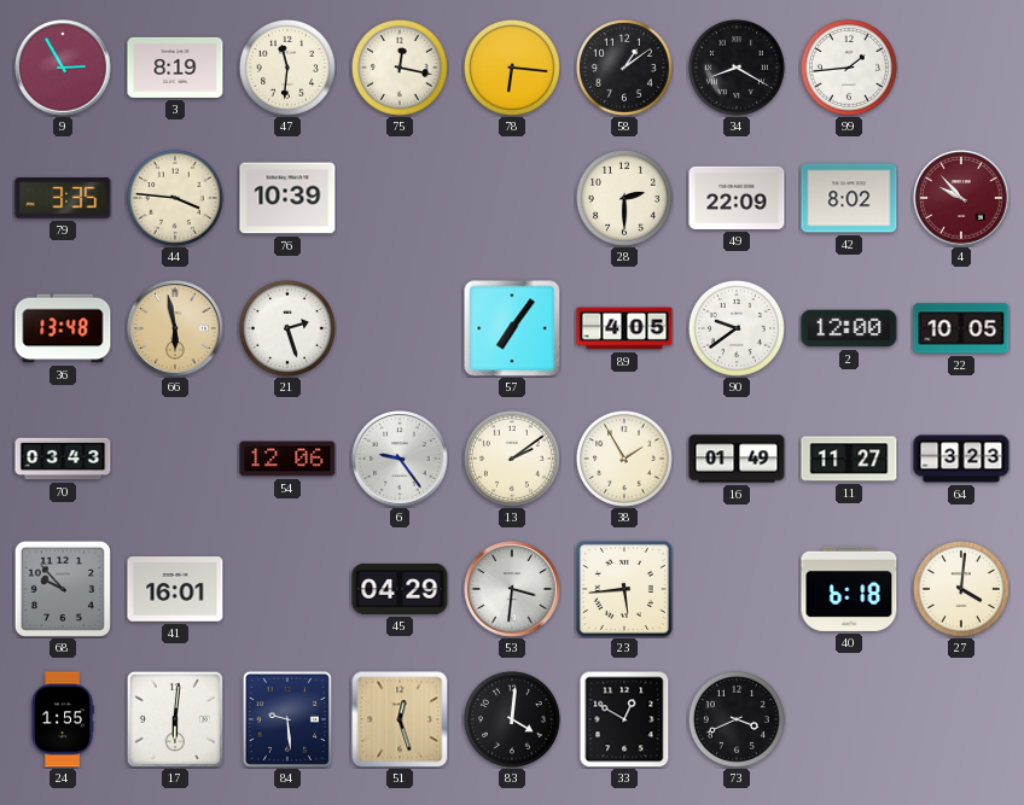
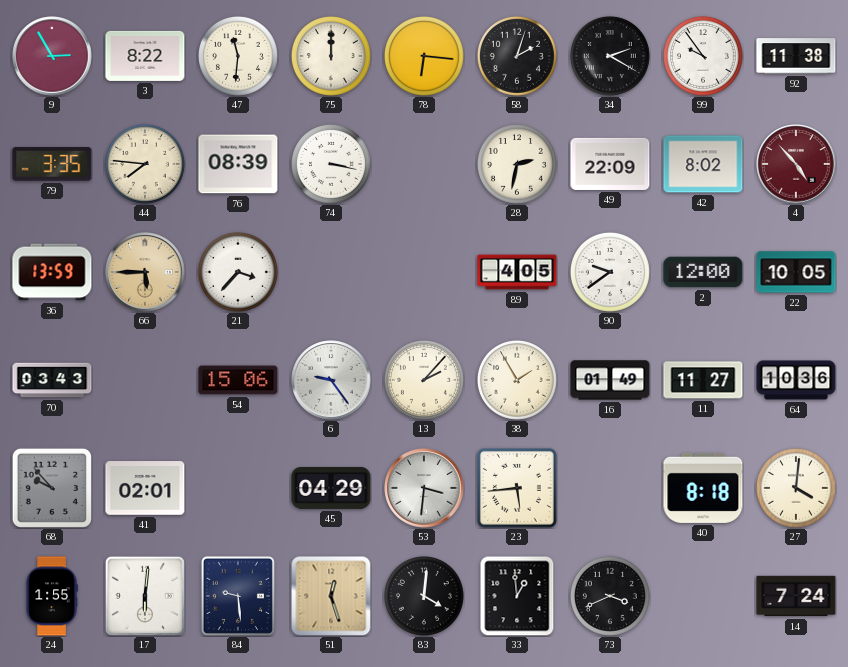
3: 8:19 -> 8:22
75: 12:17 -> 12:00
58: 1:09 -> 2:03
34: 8:20 -> 2:20
99: 1:44 -> 9:54
92: none -> 11:38
44: 3:46 -> 7:46
76: 10:39 -> 08:39
74: none -> 3:17
28: 2:30 -> 2:32
4: 9:53 -> 4:53
36: 13:48 -> 13:59
66: 5:58 -> 5:45
21: 2:27 -> 3:37
57: 7:06 -> none
54: 12:06 -> 15:06
13: 2:09 -> 2:07
64: 3:23 -> 10:36
41: 16:01 -> 02:01
40: 6:18 -> 8:18
33: 12:50 -> 12:59
14: none -> 7:24
